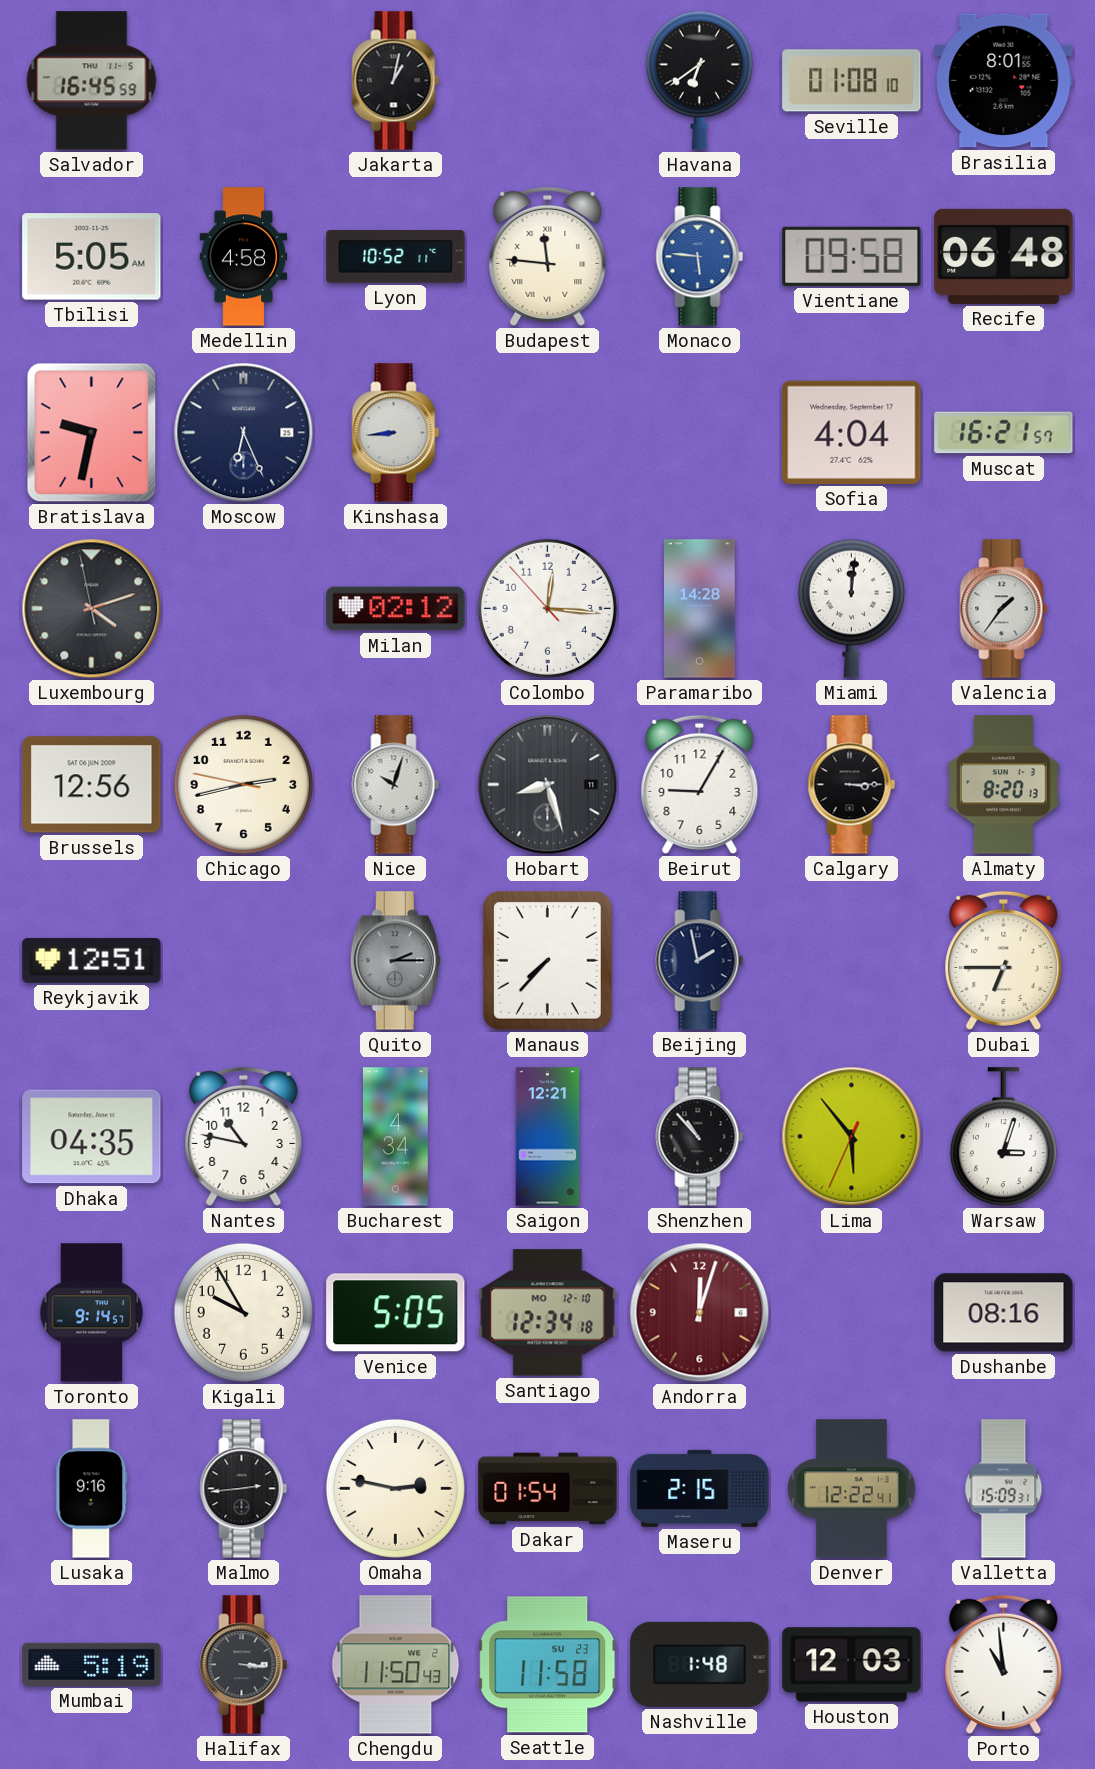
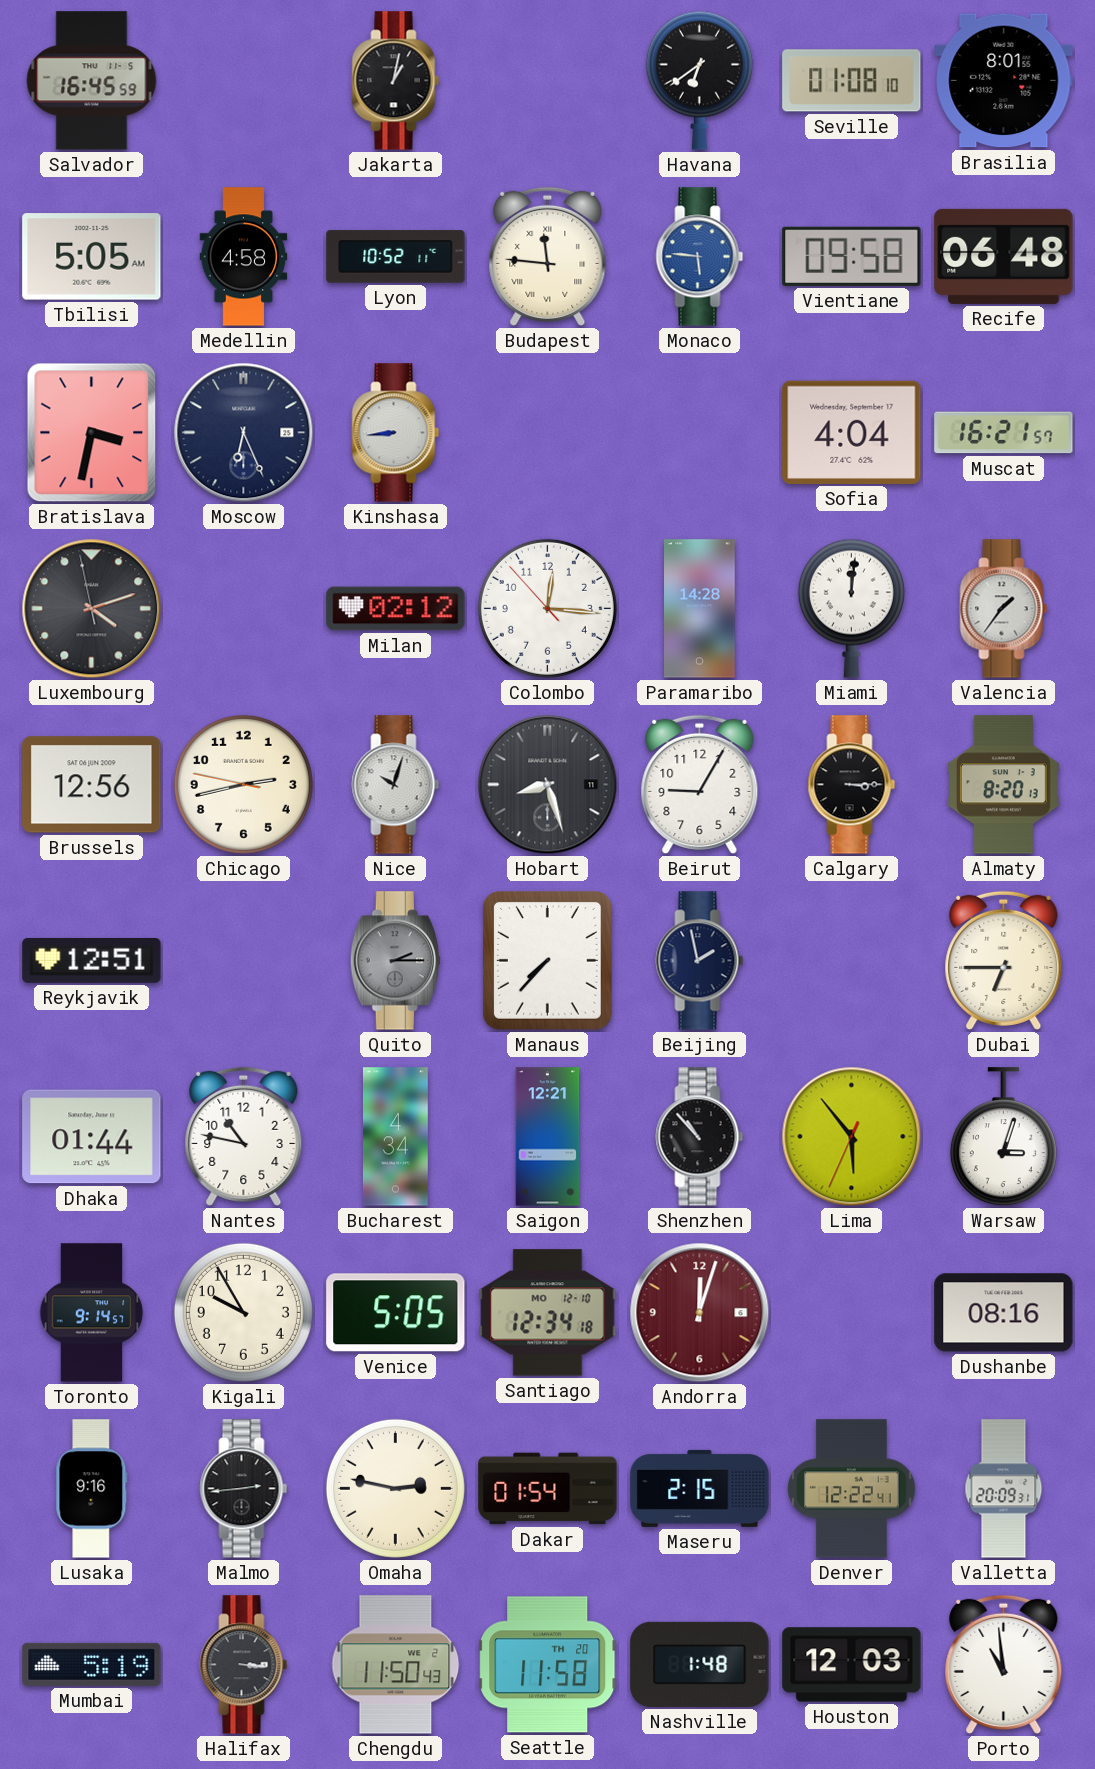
Bratislava: 9:32 -> 3:32
Dhaka: 04:35 -> 01:44
Valletta: 15:09 -> 20:09
Seattle date: SU 23 -> TH 20
